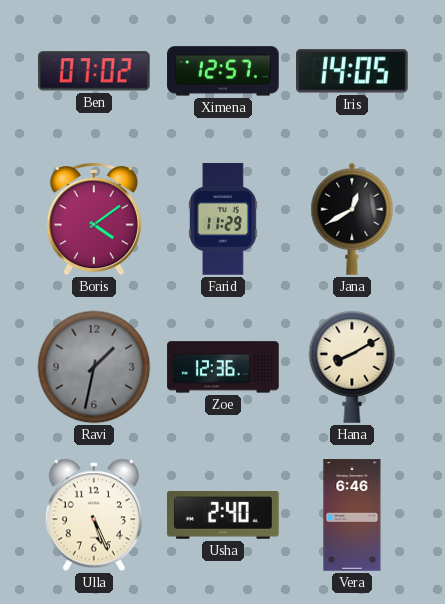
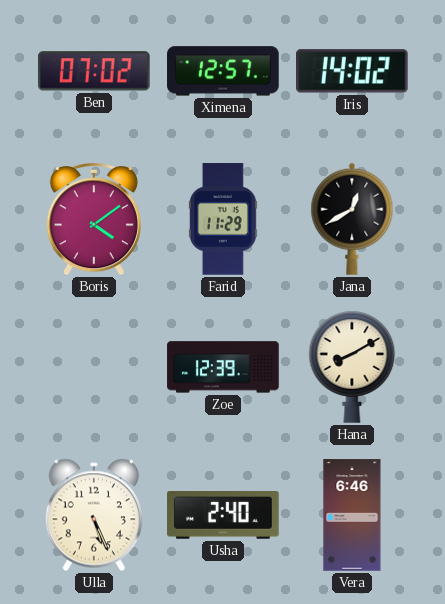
Iris: 14:05 -> 14:02
Ravi: 1:32 -> none
Zoe: 12:36 -> 12:39
